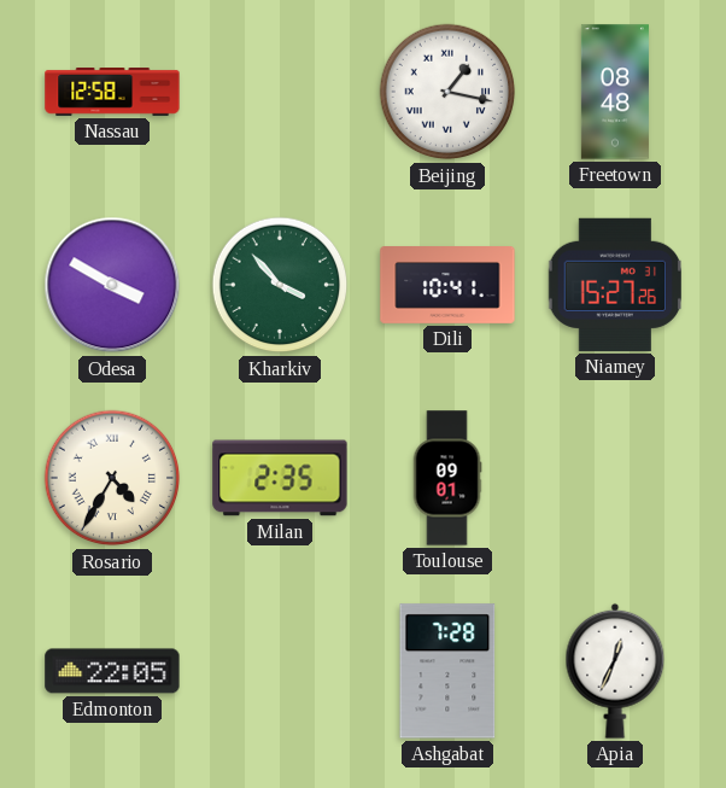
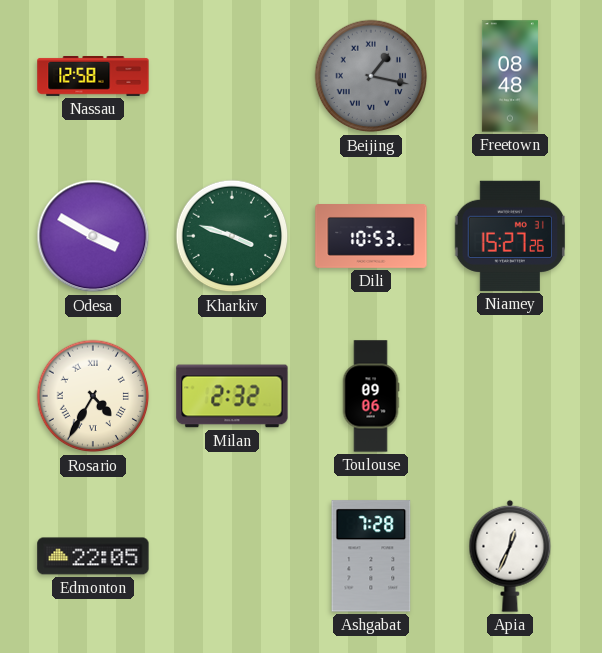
Beijing dial: white -> grey
Kharkiv: 3:53 -> 3:48
Dili: 10:41 -> 10:53
Milan: 2:35 -> 2:32
Toulouse: 09:01 -> 09:06
